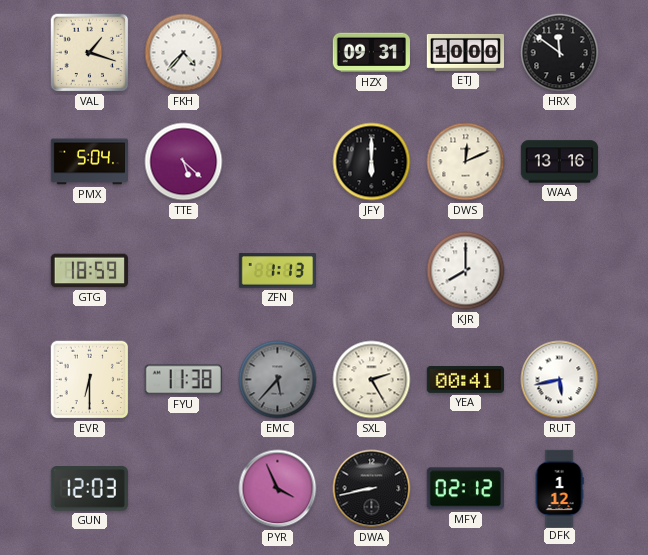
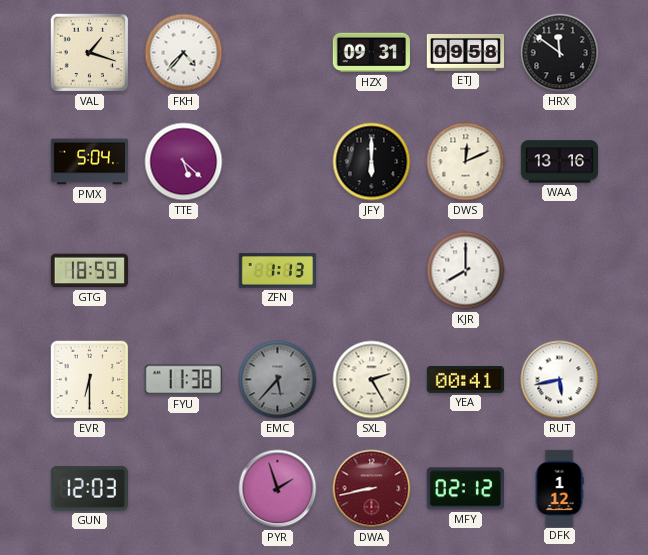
ETJ: 10:00 -> 09:58
PYR: 3:56 -> 1:57
DWA dial: black -> burgundy
